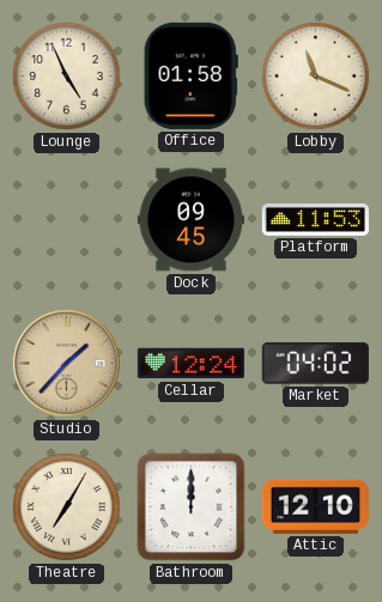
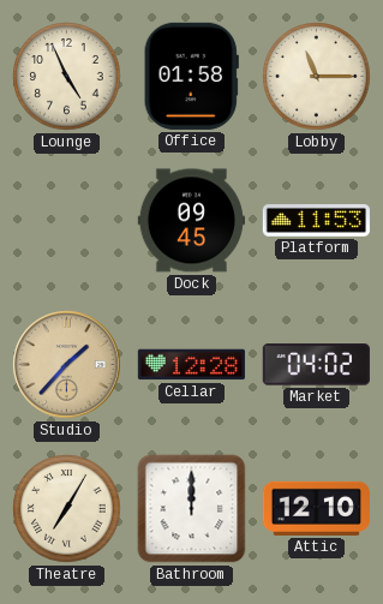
Lobby: 11:19 -> 11:15
Cellar: 12:24 -> 12:28
